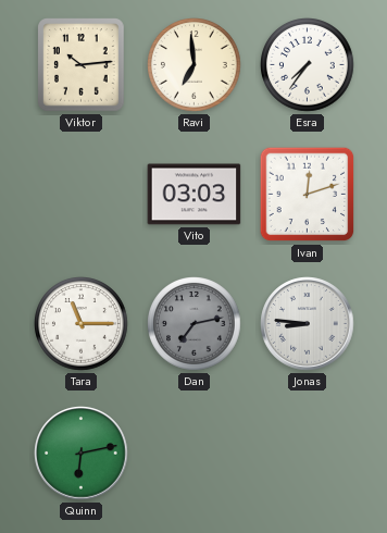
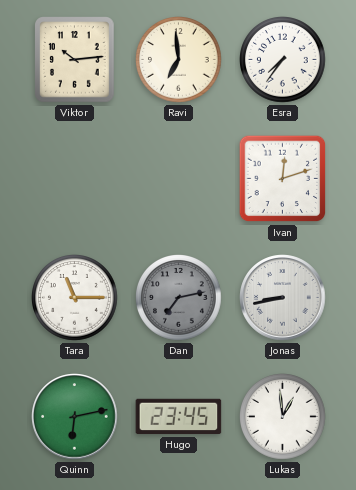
Vito: 03:03 -> none
Jonas: 8:46 -> 8:43
Hugo: none -> 23:45
Lukas: none -> 12:59
